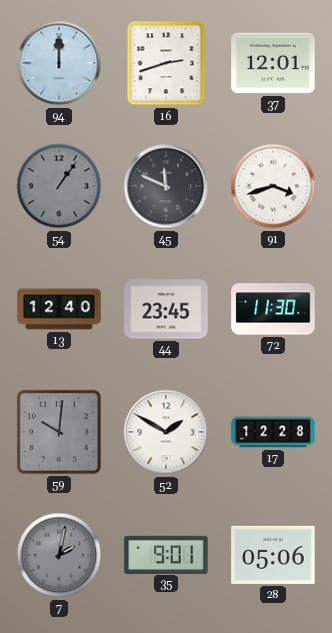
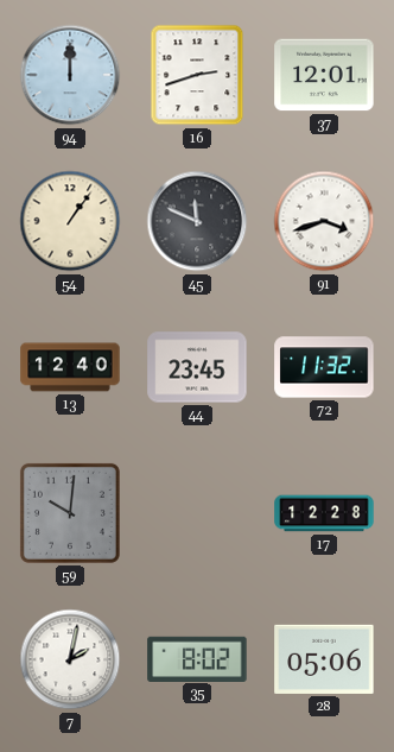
54 dial: grey -> cream
72: 11:30 -> 11:32
52: 1:50 -> none
7 dial: grey -> white
35: 9:01 -> 8:02
